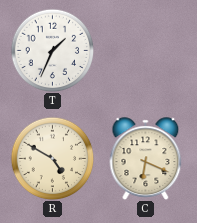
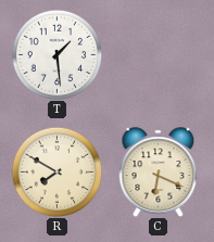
T: 1:34 -> 1:29
R: 4:50 -> 7:50
